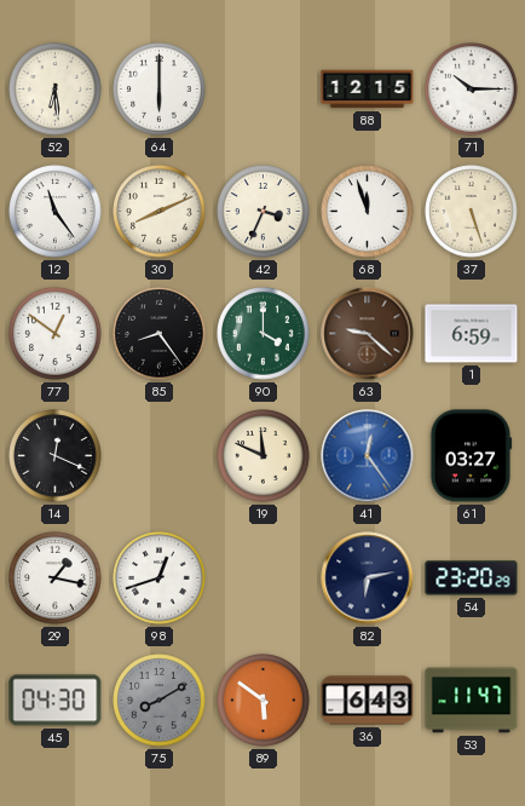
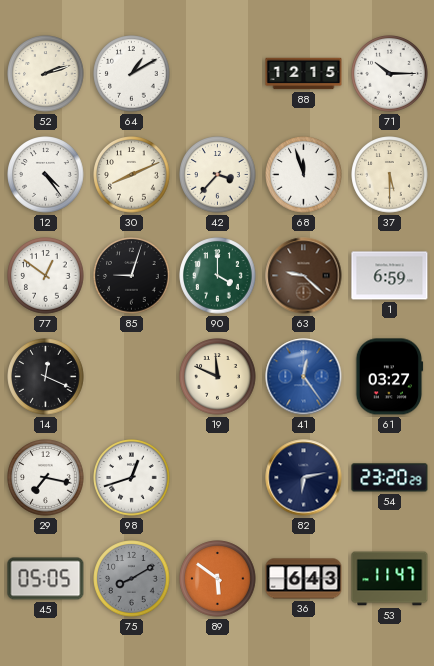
52: 6:29 -> 2:12
64: 6:00 -> 1:10
12: 11:24 -> 4:24
42: 3:34 -> 3:37
37: 5:27 -> 5:30
85: 8:24 -> 9:03
29: 1:17 -> 7:17
45: 04:30 -> 05:05
